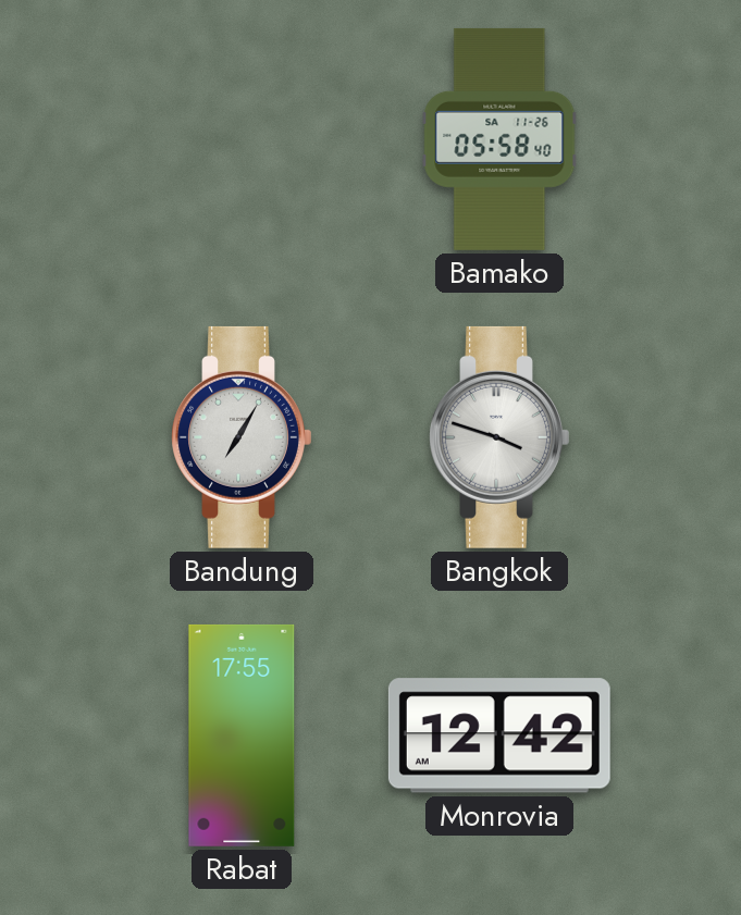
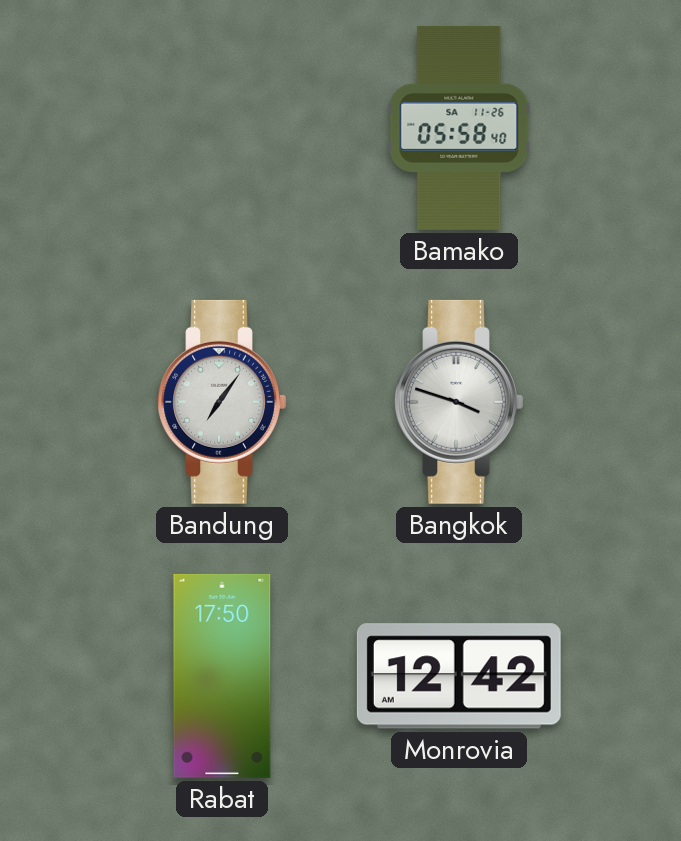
Bandung: 7:05 -> 7:06
Rabat: 17:55 -> 17:50
